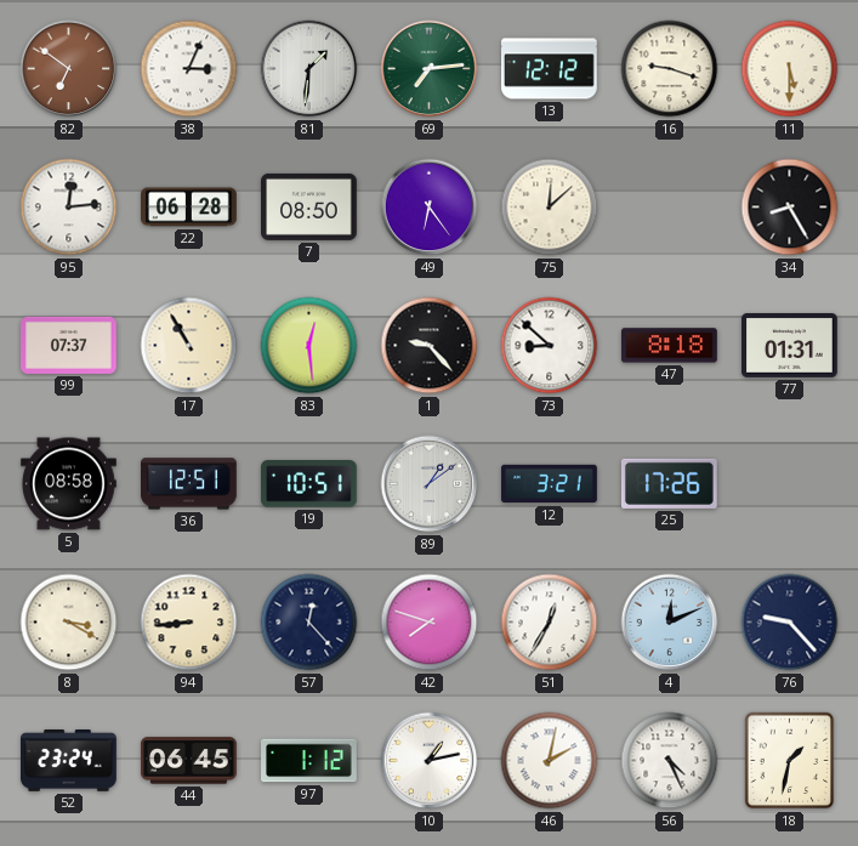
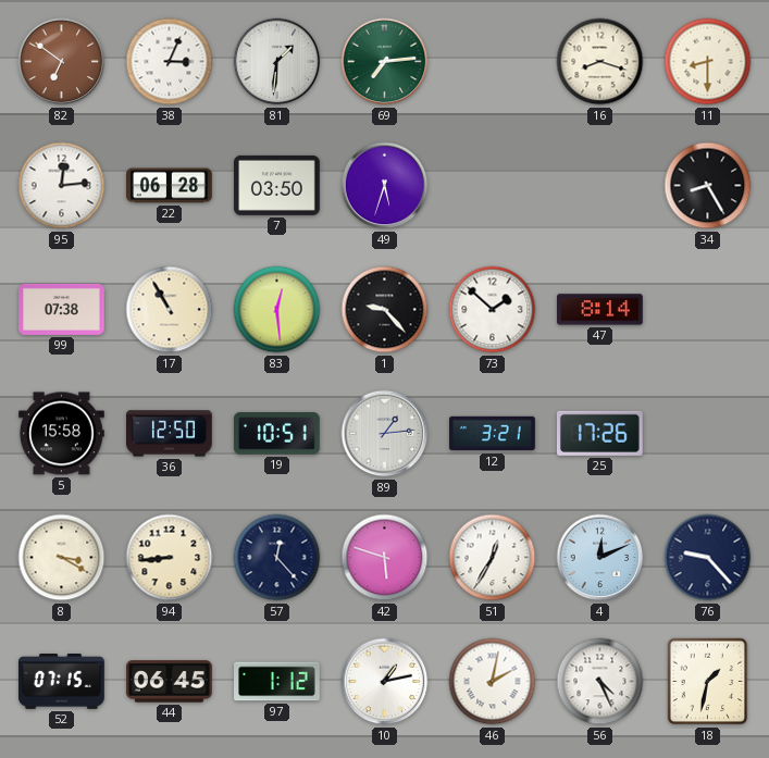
13: 12:12 -> none
16: 9:18 -> 8:18
11: 5:30 -> 8:30
7: 08:50 -> 03:50
49: 6:24 -> 5:33
75: 12:08 -> none
99: 07:37 -> 07:38
73: 8:52 -> 1:52
47: 8:18 -> 8:14
77: 01:31 -> none
5: 08:58 -> 15:58
36: 12:51 -> 12:50
89: 1:09 -> 1:14
42: 7:48 -> 5:48
52: 23:24 -> 07:15
